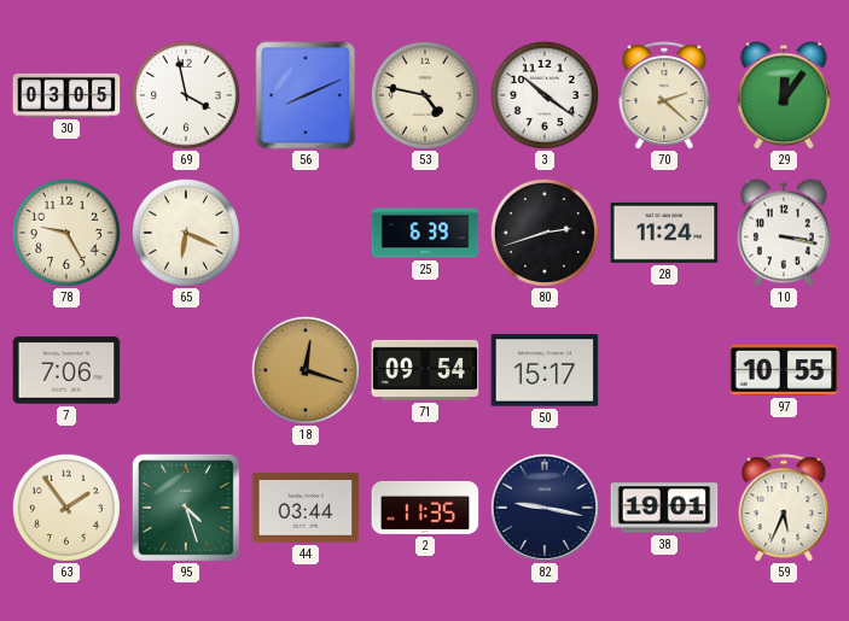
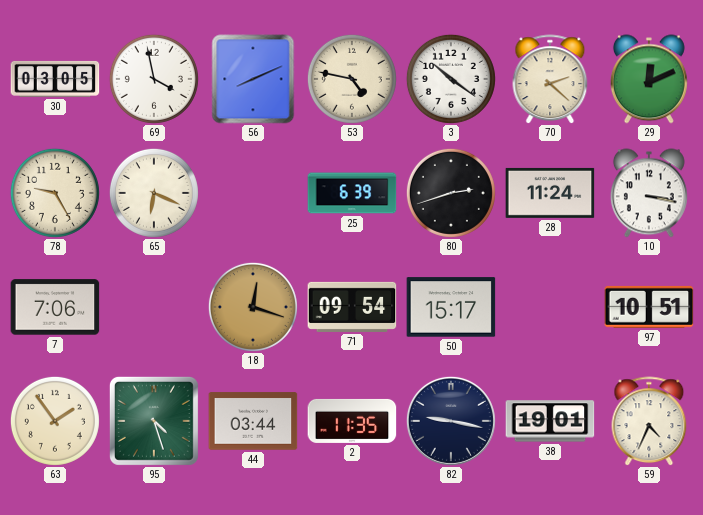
29: 12:06 -> 12:11
97: 10:55 -> 10:51
59: 5:34 -> 4:34
